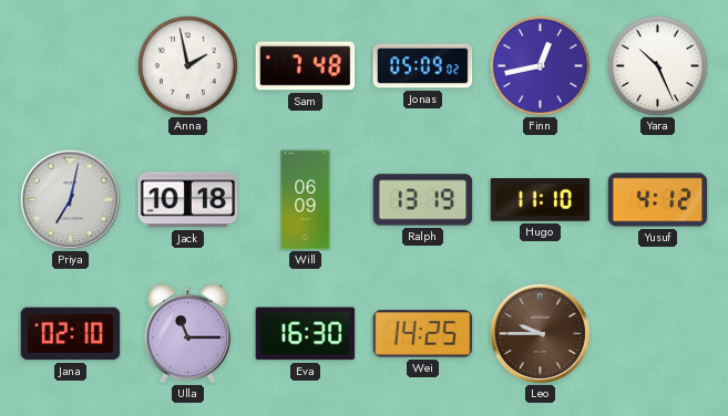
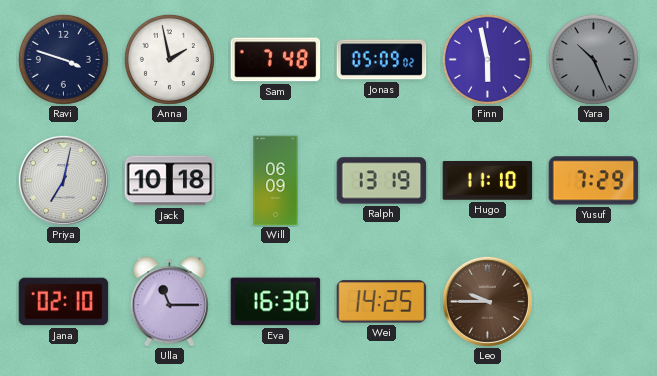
Ravi: none -> 3:48
Finn: 12:43 -> 5:58
Yara dial: white -> grey
Yusuf: 4:12 -> 7:29
